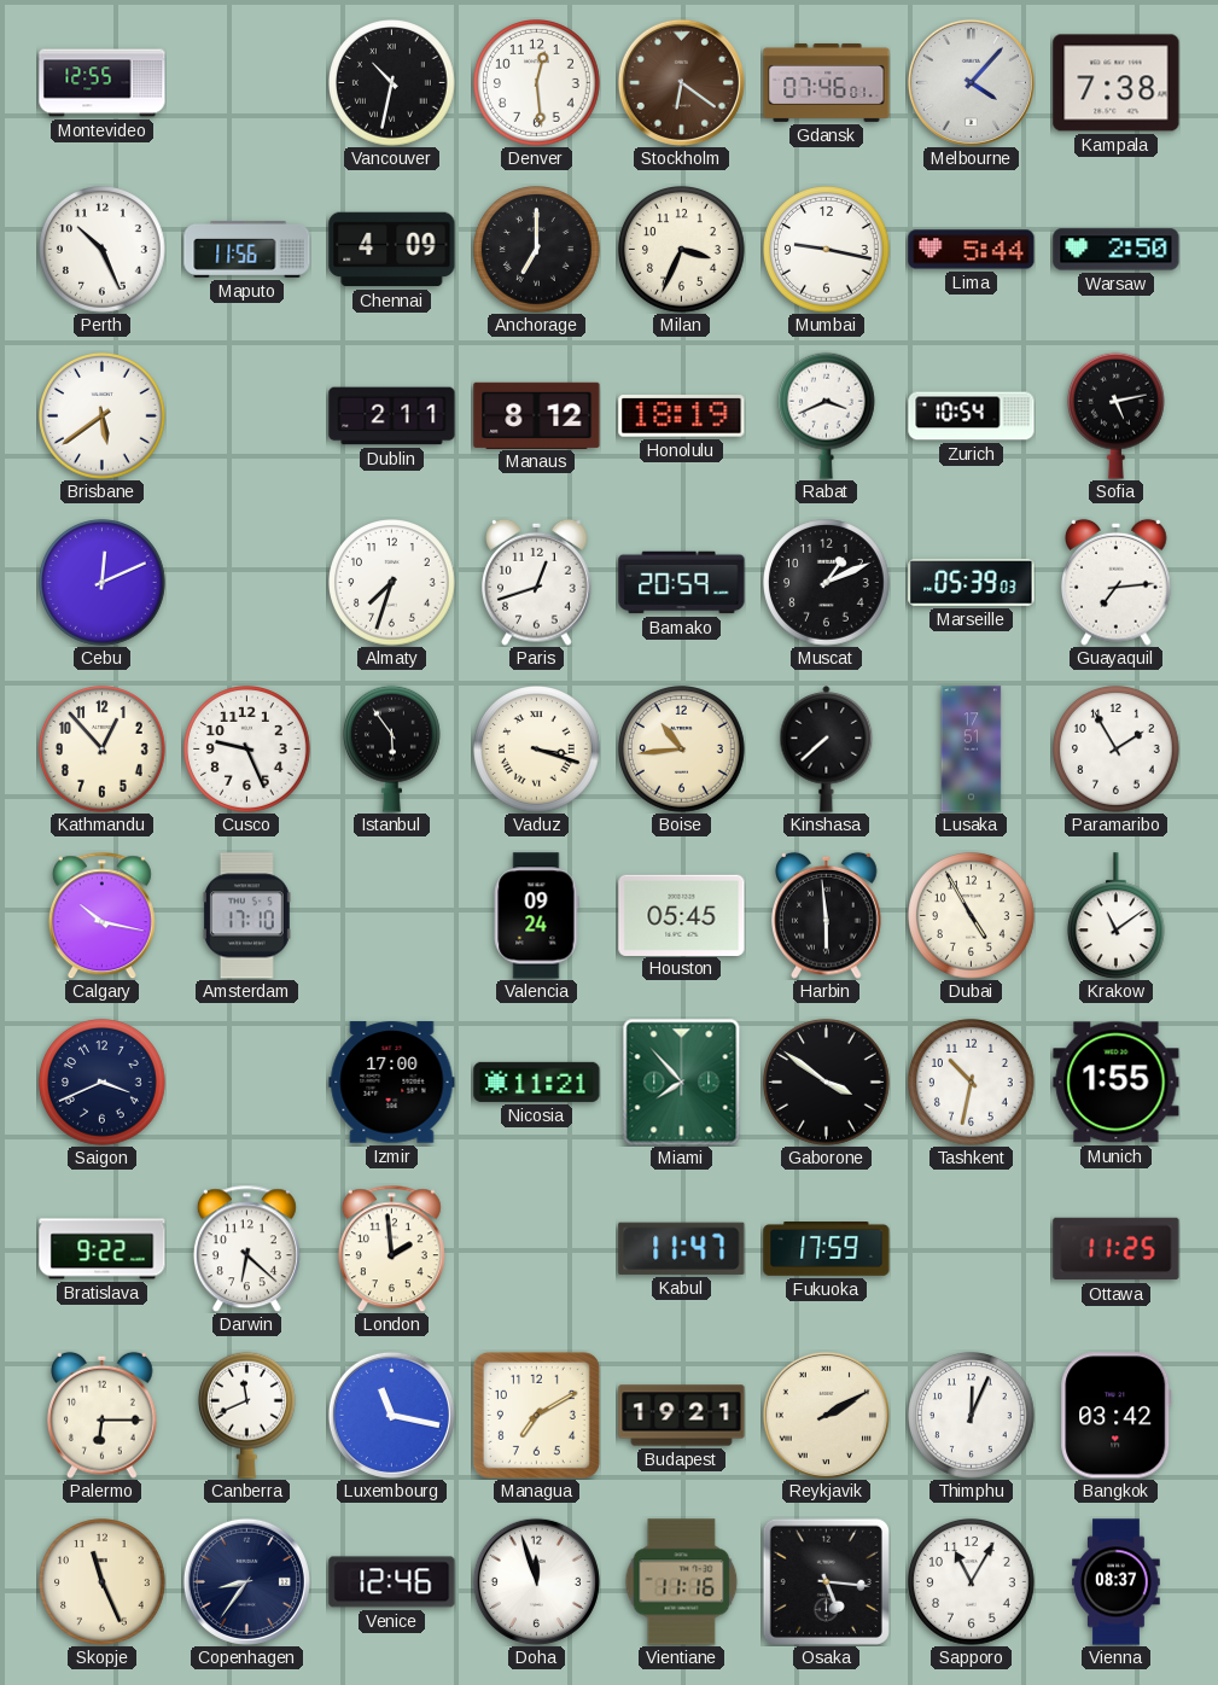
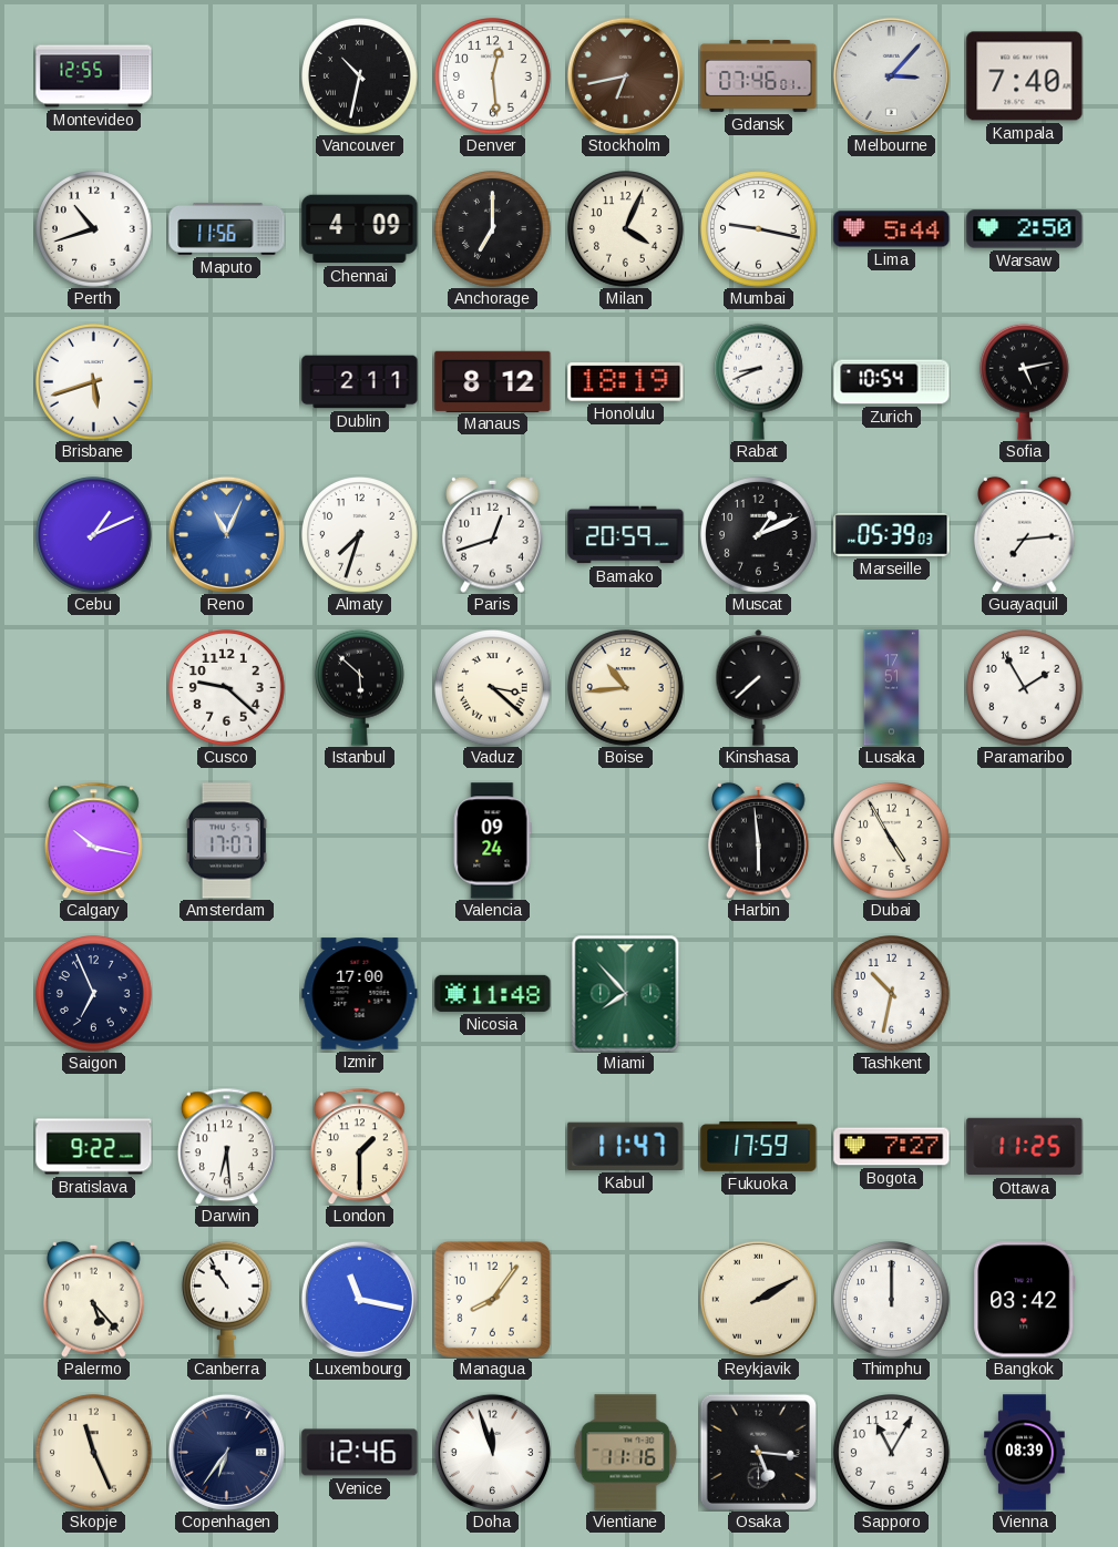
Stockholm: 6:21 -> 6:43
Melbourne: 4:07 -> 3:07
Kampala: 7:38 -> 7:40
Perth: 10:26 -> 10:42
Milan: 3:34 -> 4:04
Brisbane: 5:39 -> 5:42
Rabat: 3:41 -> 8:41
Cebu: 12:11 -> 1:11
Reno: none -> 11:04
Kathmandu: 12:53 -> none
Cusco: 9:26 -> 9:22
Istanbul: 5:54 -> 5:52
Vaduz: 3:18 -> 3:22
Amsterdam: 17:10 -> 17:07
Houston: 05:45 -> none
Krakow: 11:09 -> none
Saigon: 3:41 -> 6:56
Nicosia: 11:21 -> 11:48
Gaborone: 3:51 -> none
Munich: 1:55 -> none
Darwin: 6:22 -> 6:29
London: 1:59 -> 1:30
Bogota: none -> 7:27
Palermo: 6:15 -> 5:23
Canberra: 11:41 -> 10:54
Managua: 7:10 -> 8:06
Budapest: 19:21 -> none
Thimphu: 12:04 -> 12:00
Copenhagen: 8:36 -> 6:36
Vienna: 08:37 -> 08:39
